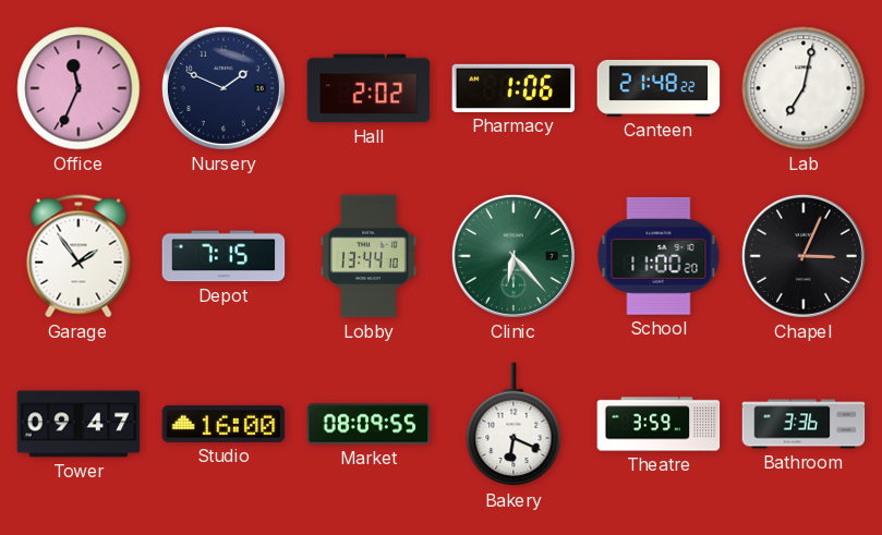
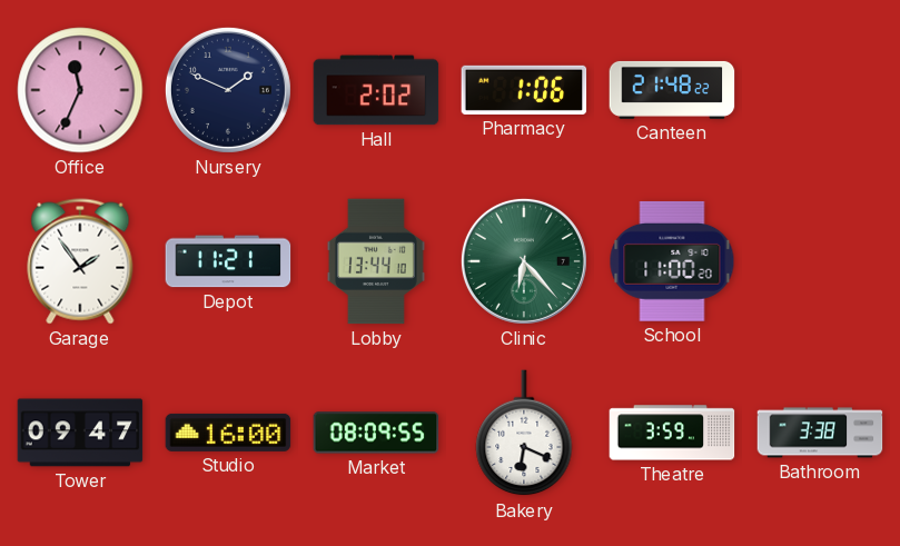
Lab: 7:02 -> none
Depot: 7:15 -> 11:21
Chapel: 3:04 -> none
Bathroom: 3:36 -> 3:38
